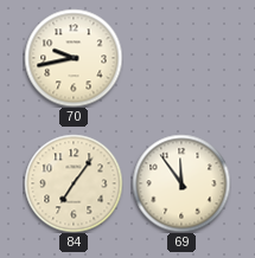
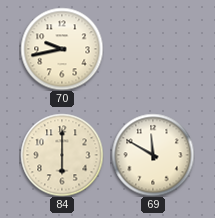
84: 7:06 -> 6:00
69: 11:54 -> 11:50
